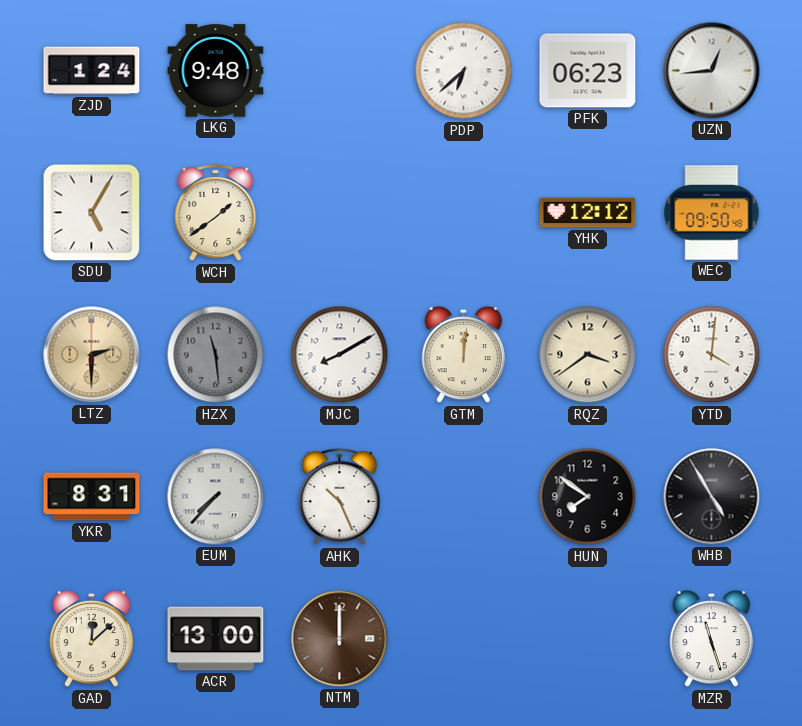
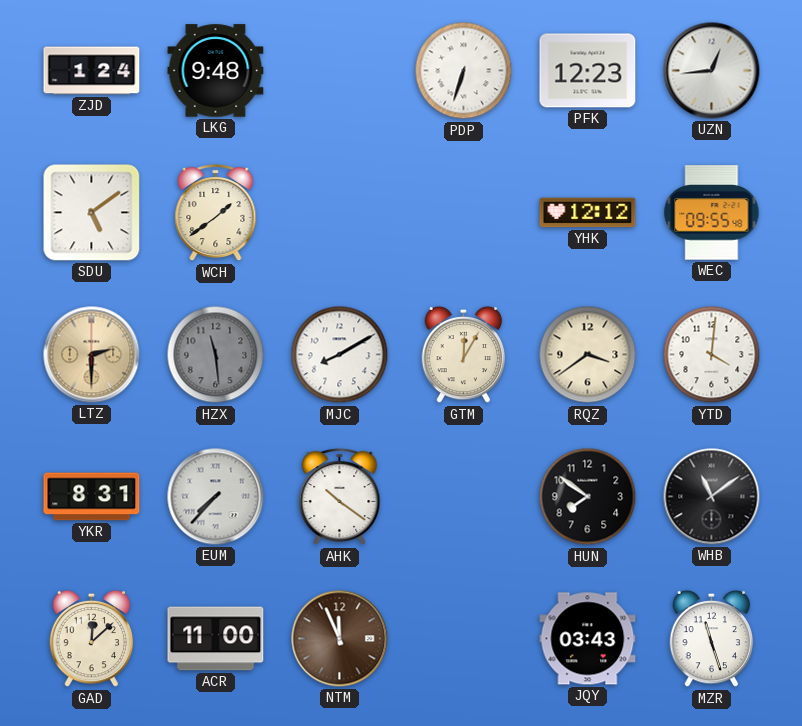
PDP: 6:38 -> 6:33
PFK: 06:23 -> 12:23
SDU: 5:05 -> 5:09
WEC: 09:50 -> 09:55
GTM: 12:01 -> 12:05
AHK: 10:26 -> 10:21
WHB: 4:55 -> 11:09
ACR: 13:00 -> 11:00
NTM: 12:00 -> 11:56
JQY: none -> 03:43
